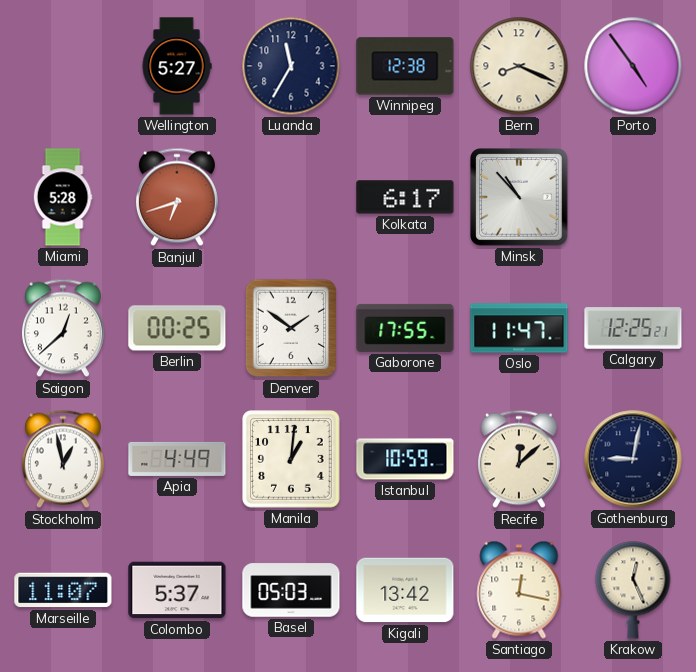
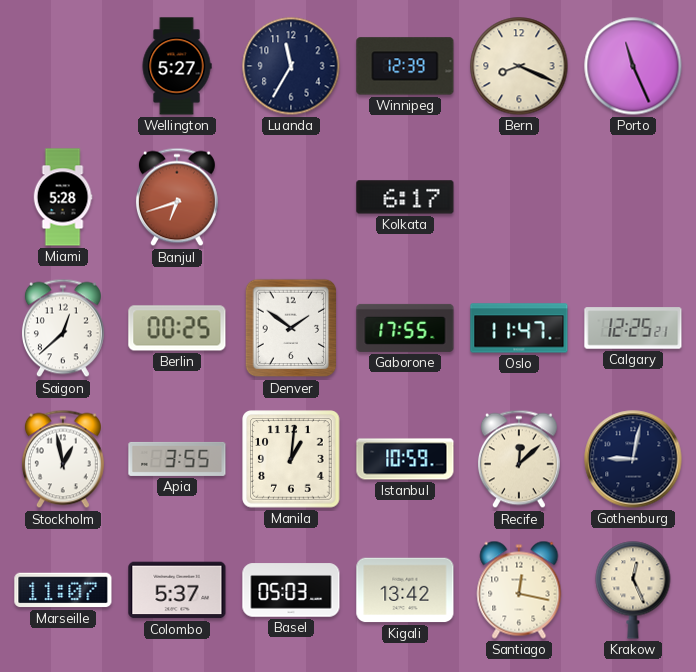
Winnipeg: 12:38 -> 12:39
Porto: 4:54 -> 11:26
Minsk: 10:53 -> none
Apia: 4:49 -> 3:55
